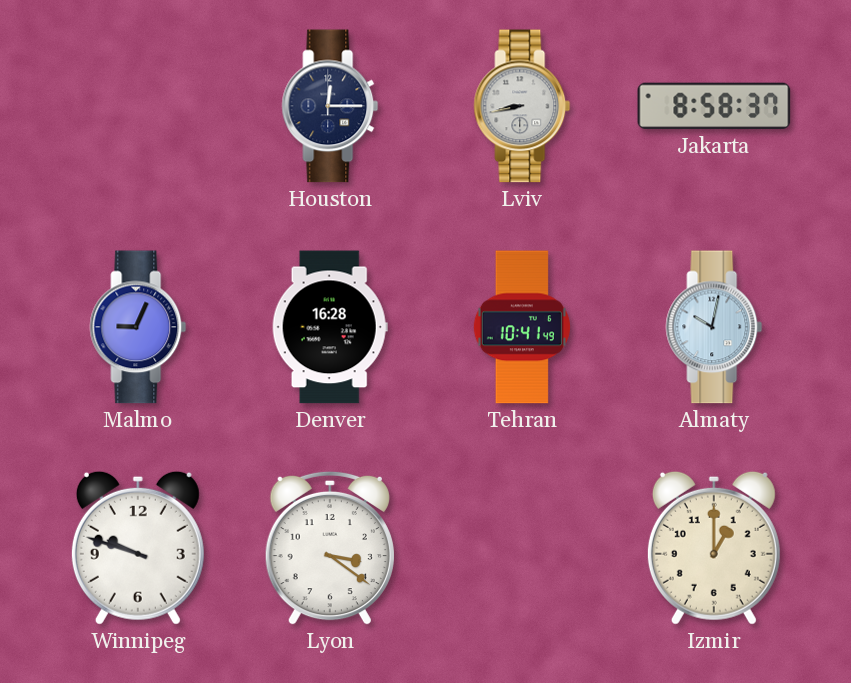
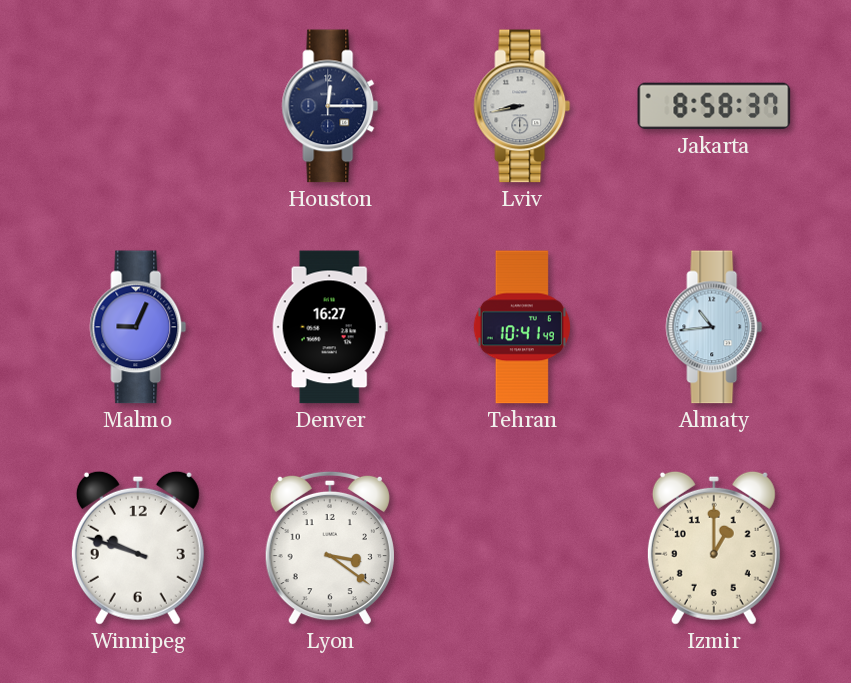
Denver: 16:28 -> 16:27
Almaty: 10:02 -> 10:44
